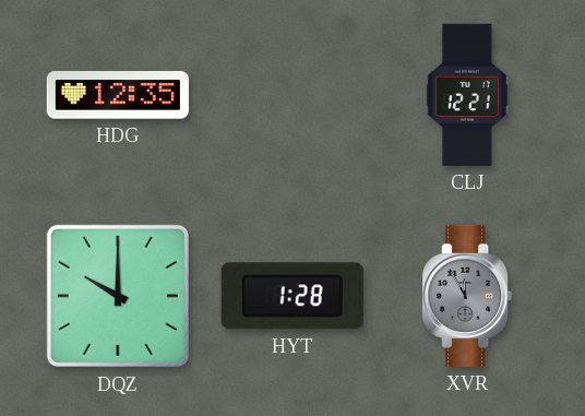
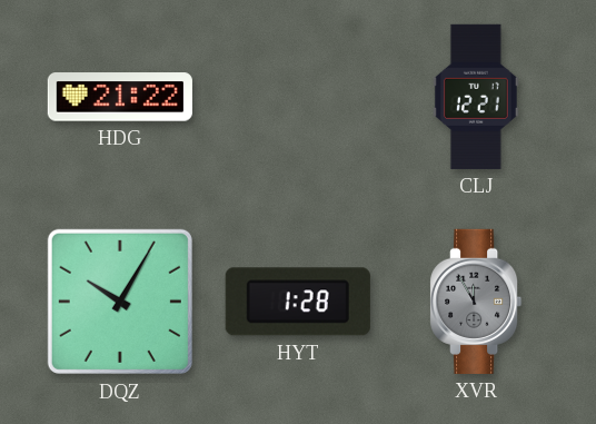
HDG: 12:35 -> 21:22
DQZ: 10:00 -> 10:05
